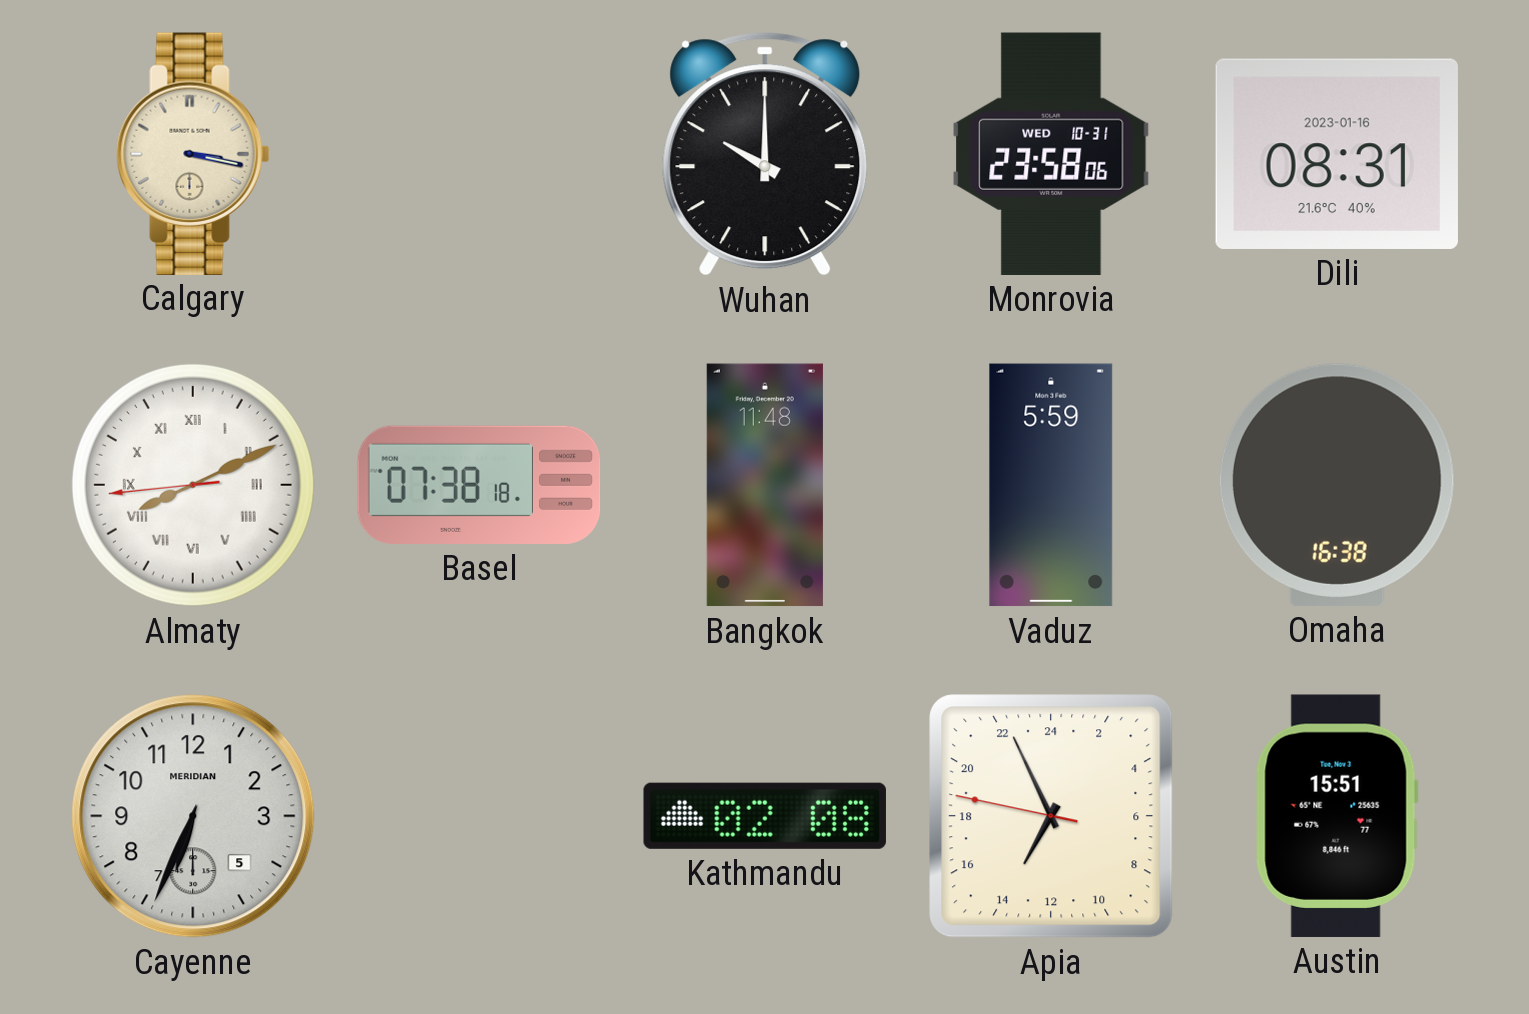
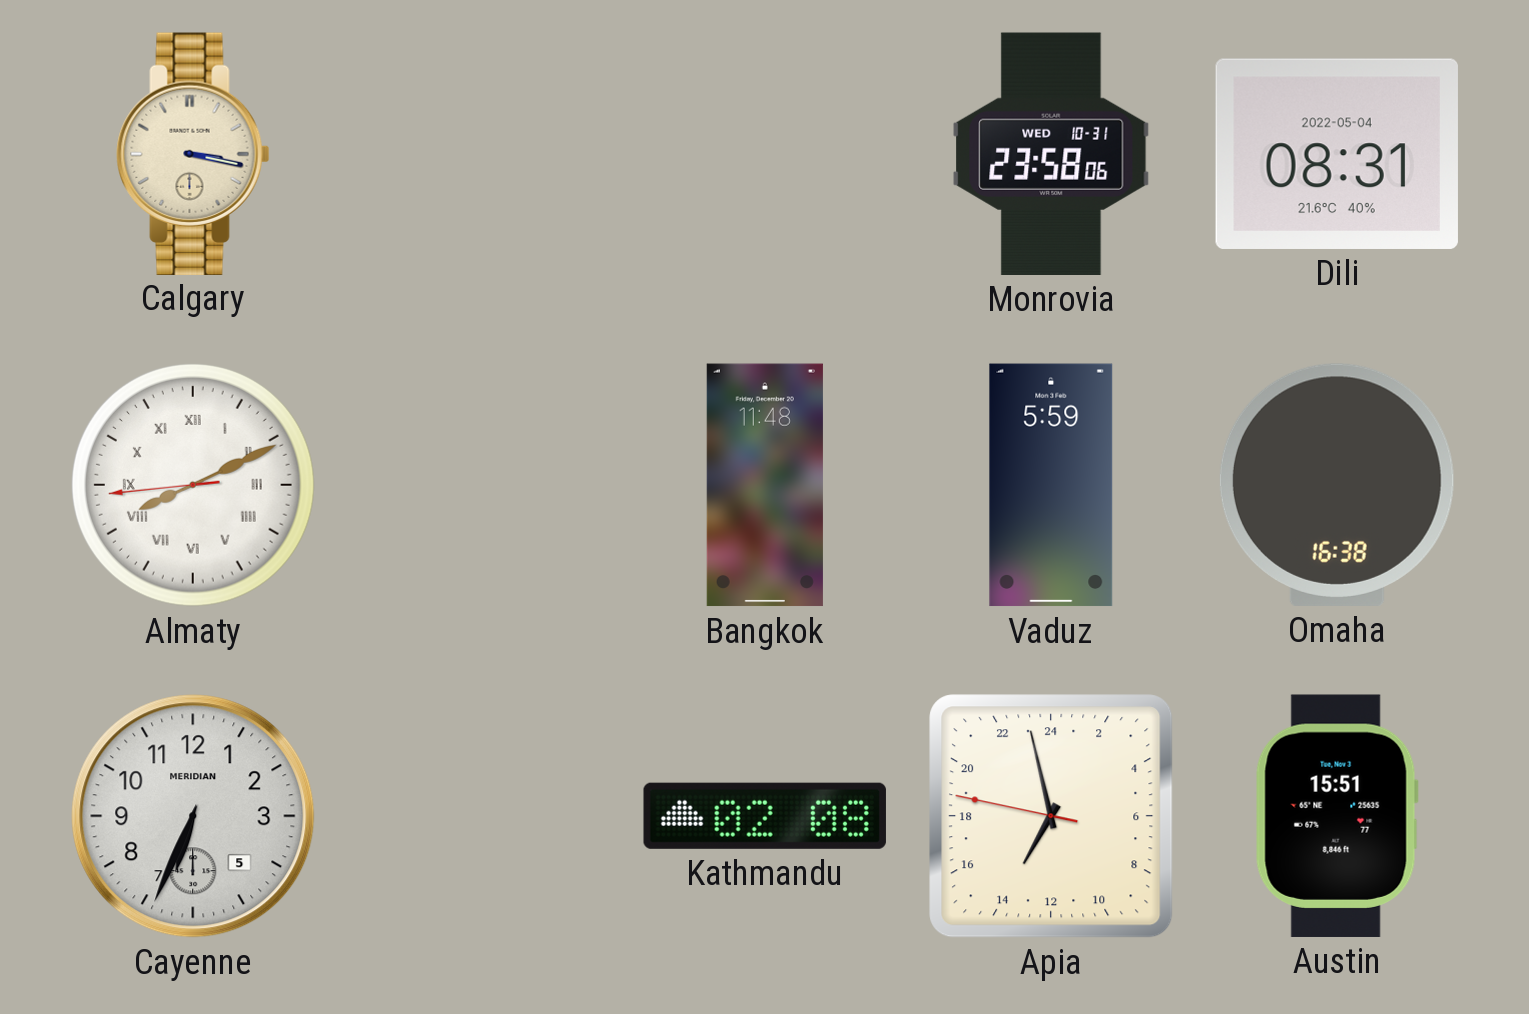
Wuhan: 10:00 -> none
Dili date: 2023-01-16 -> 2022-05-04
Basel: 07:38 -> none
Apia: 13:55 -> 13:57
